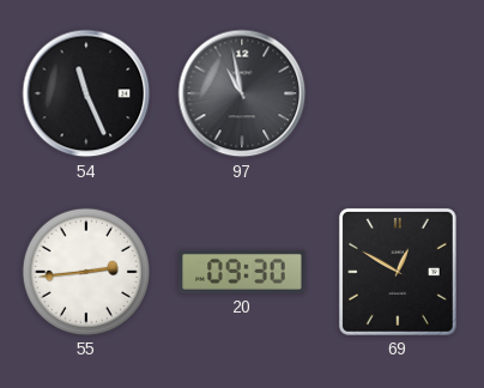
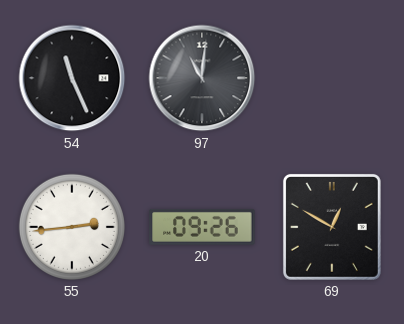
97: 10:58 -> 11:01
20: 09:30 -> 09:26
